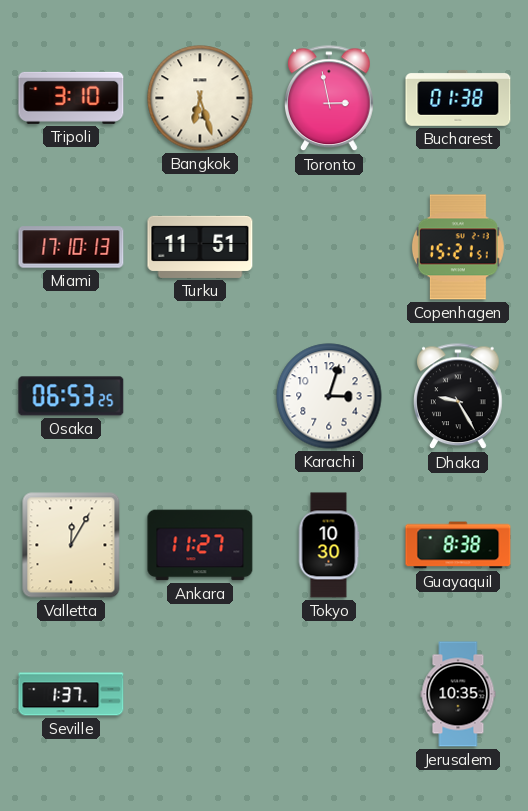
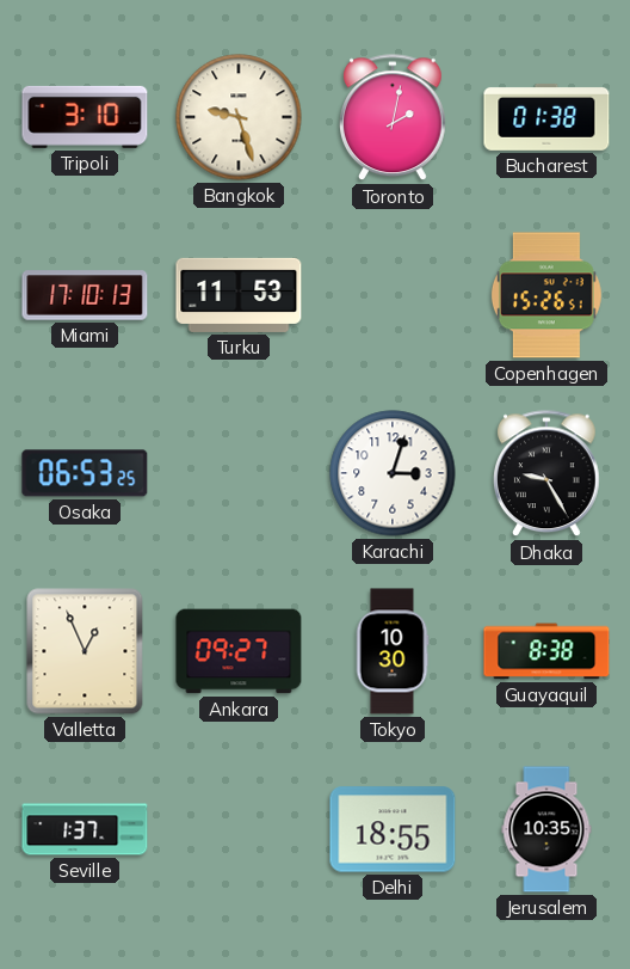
Bangkok: 6:27 -> 9:27
Toronto: 2:58 -> 2:02
Turku: 11:51 -> 11:53
Copenhagen: 15:21 -> 15:26
Valletta: 12:05 -> 12:56
Ankara: 11:27 -> 09:27
Delhi: none -> 18:55
